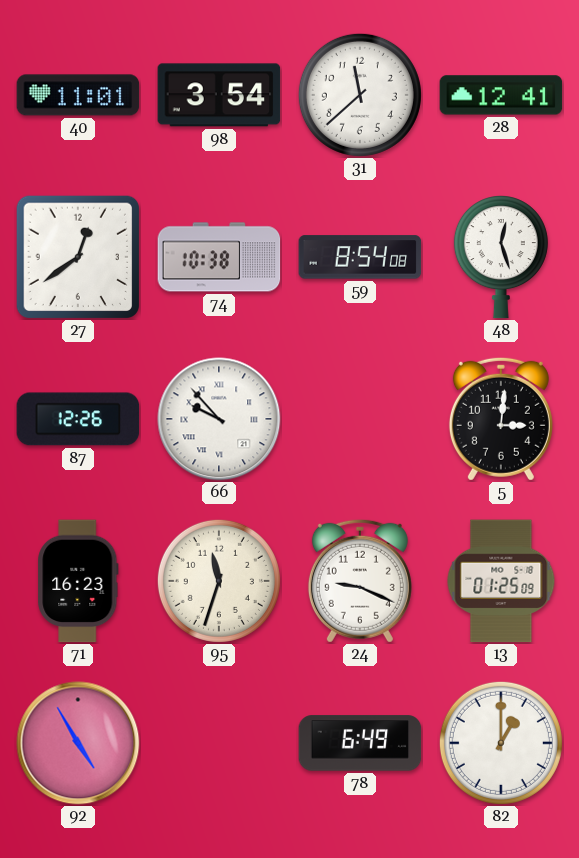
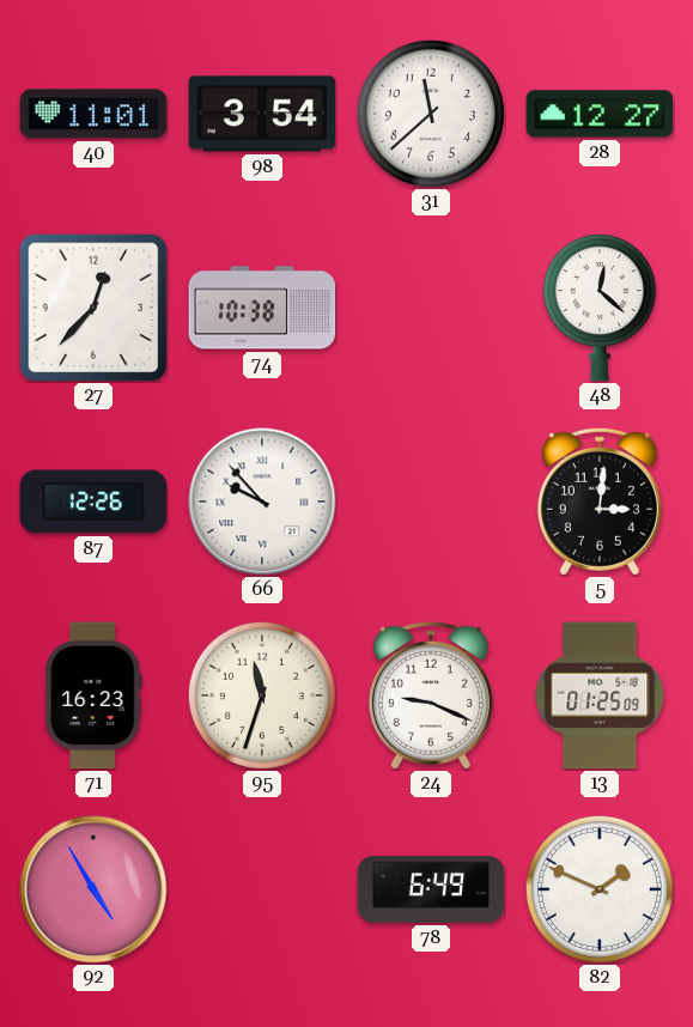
28: 12:41 -> 12:27
27: 12:39 -> 12:37
59: 8:54 -> none
48: 12:27 -> 12:22
82: 1:00 -> 1:49
